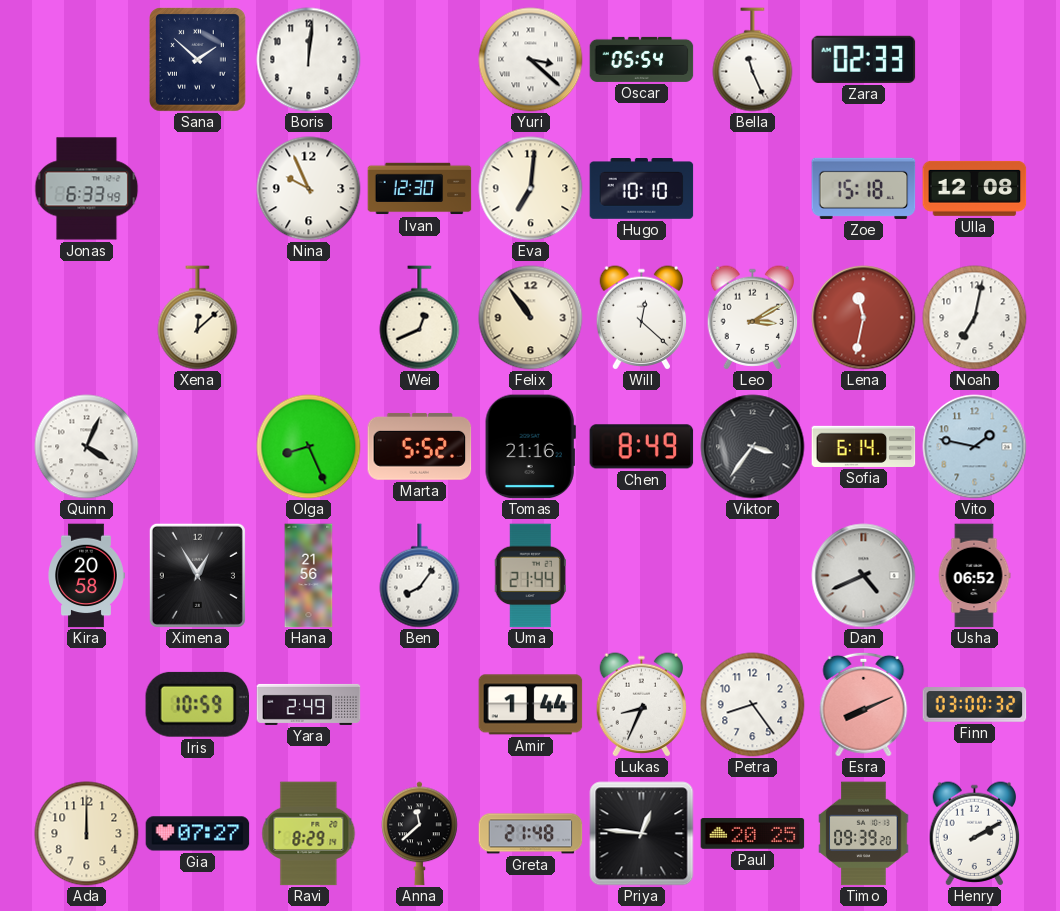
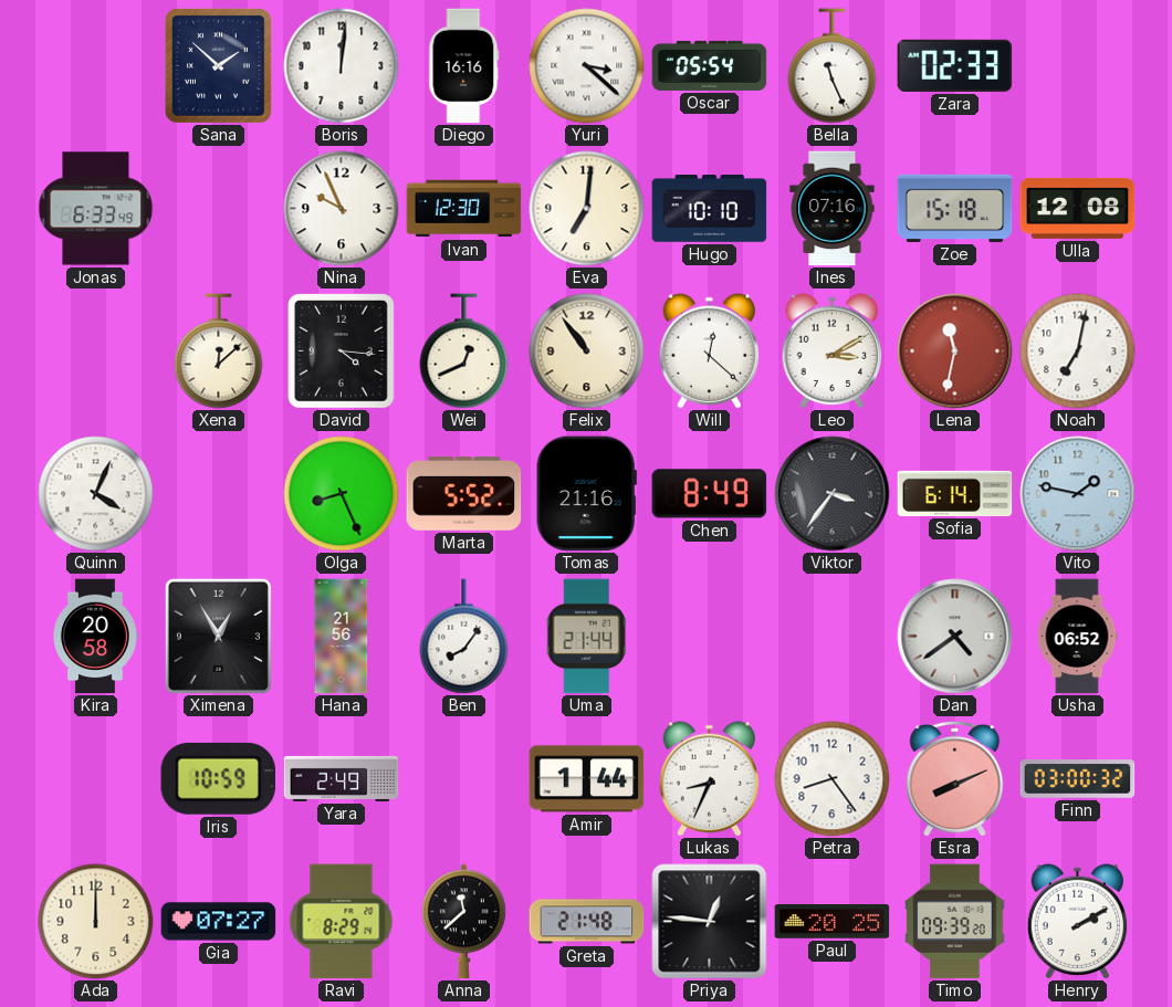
Diego: none -> 16:16
Ines: none -> 07:16
David: none -> 4:16
Dan: 4:41 -> 4:39
